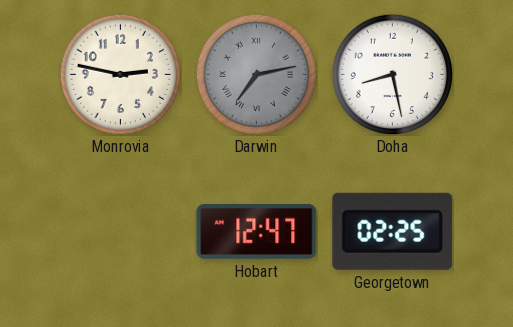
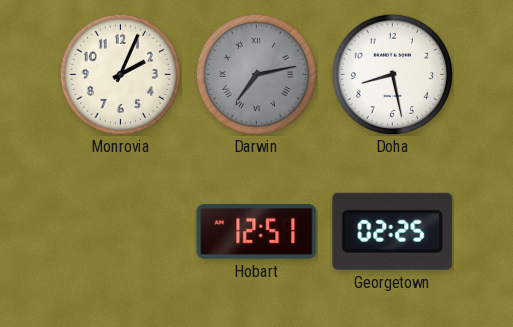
Monrovia: 2:47 -> 2:04
Hobart: 12:47 -> 12:51
